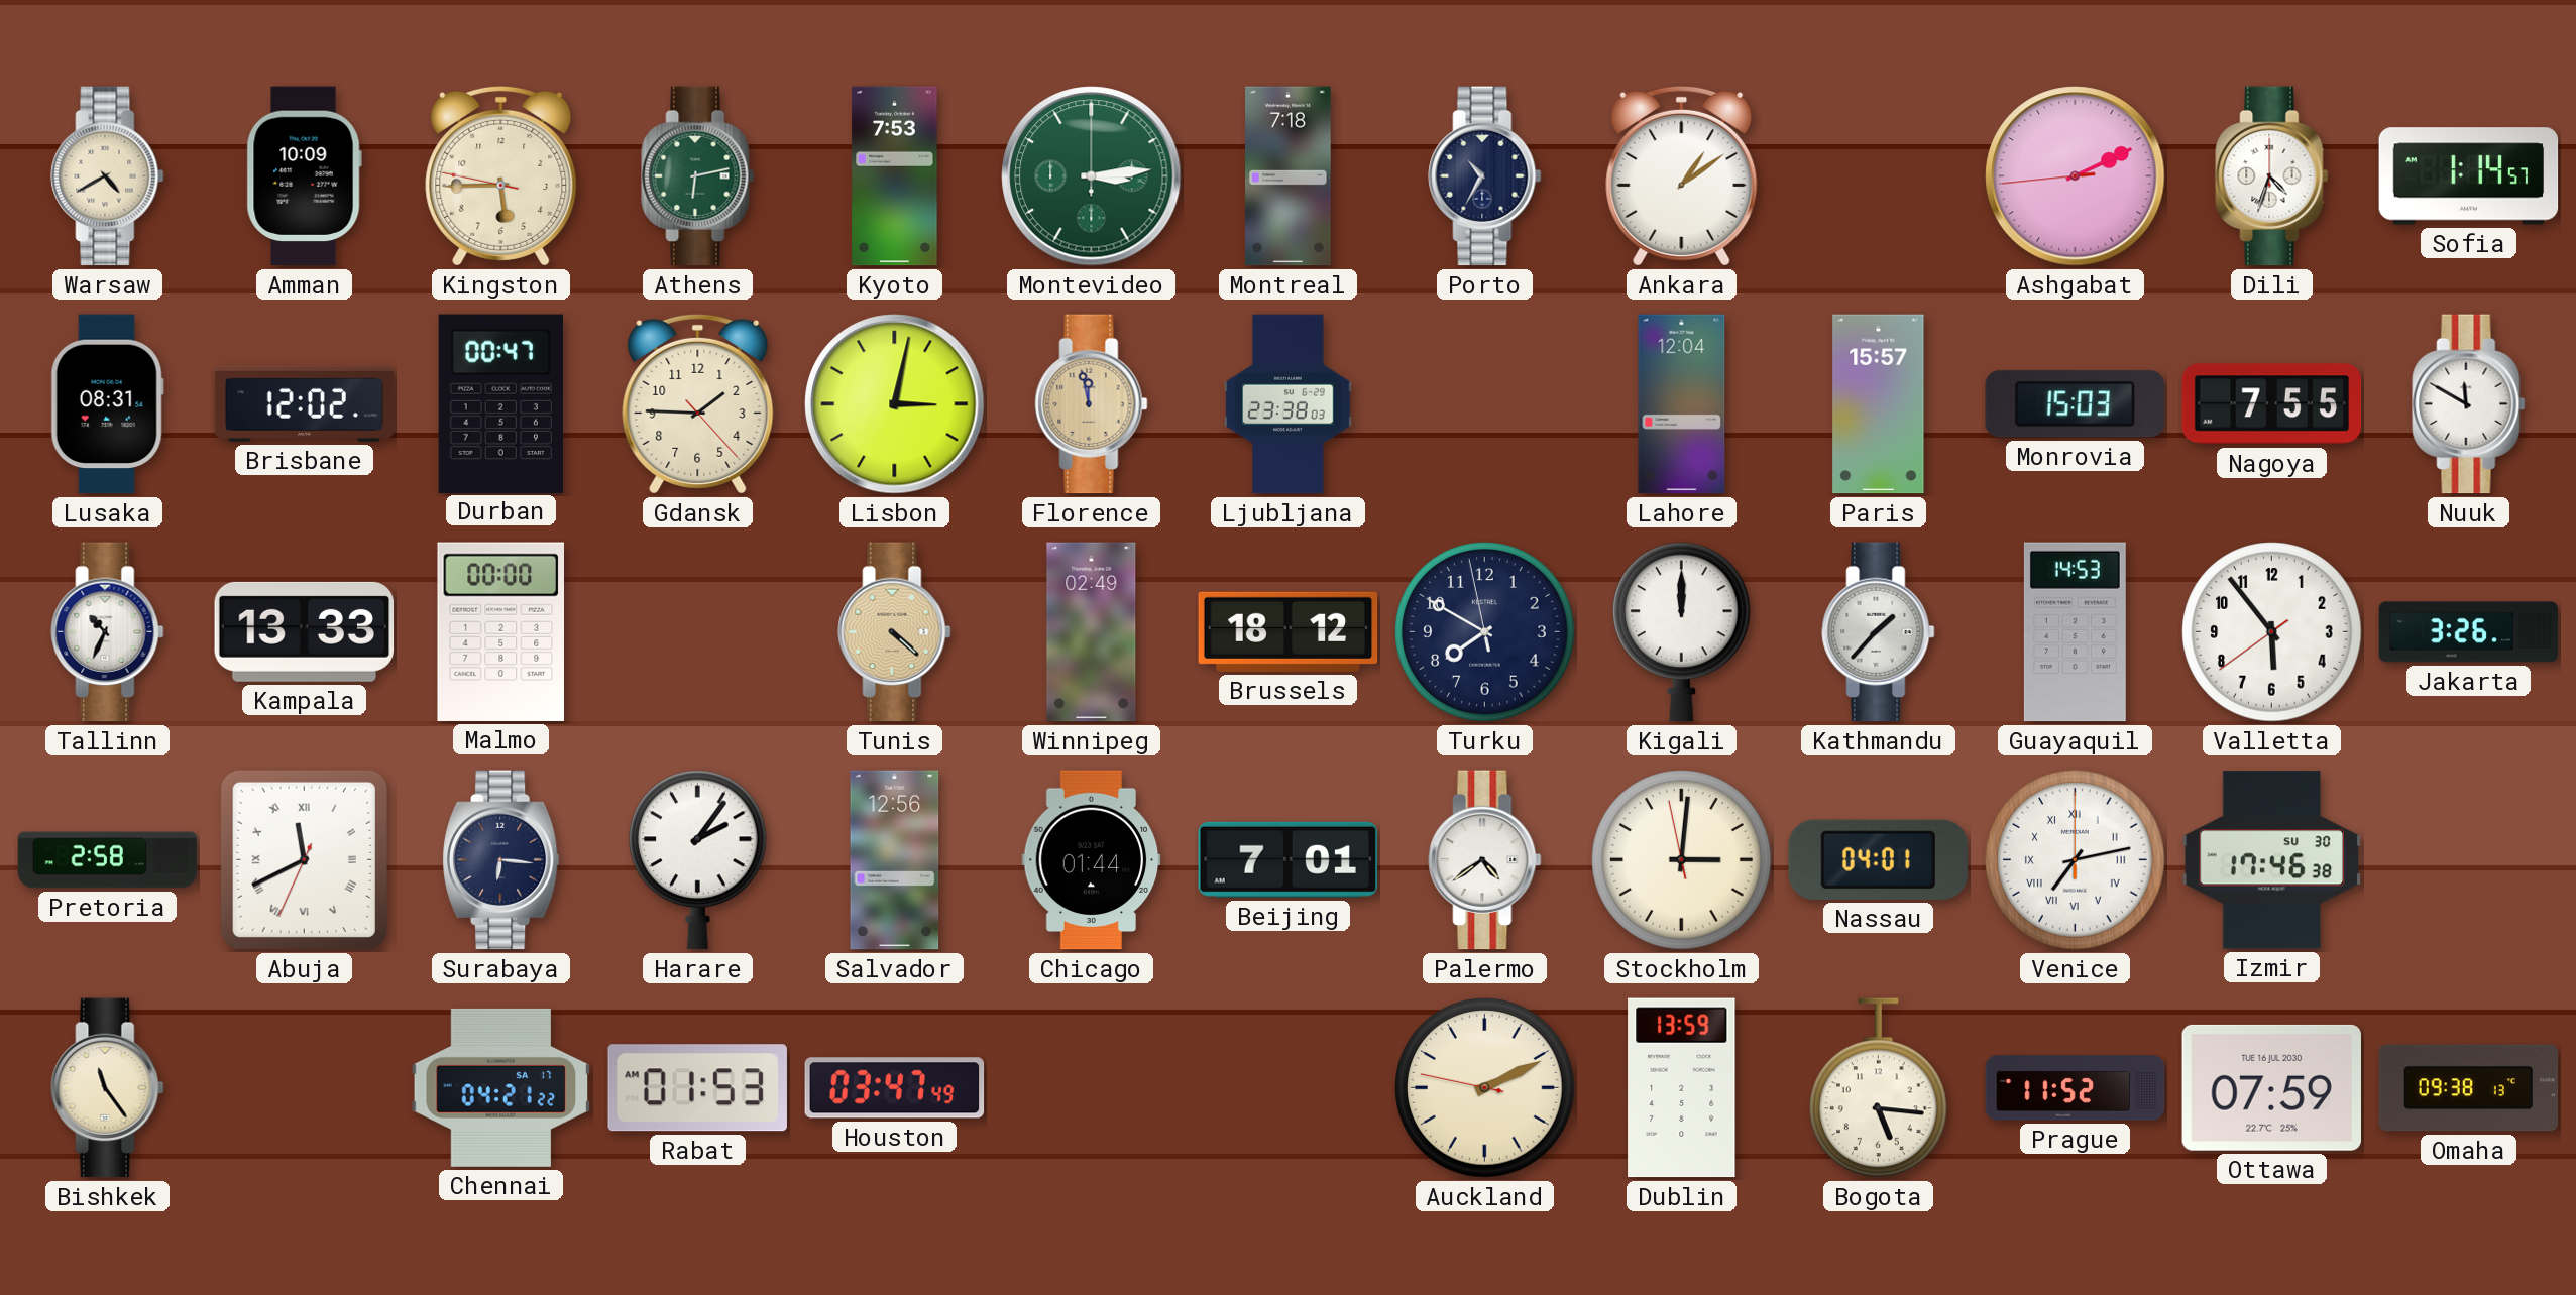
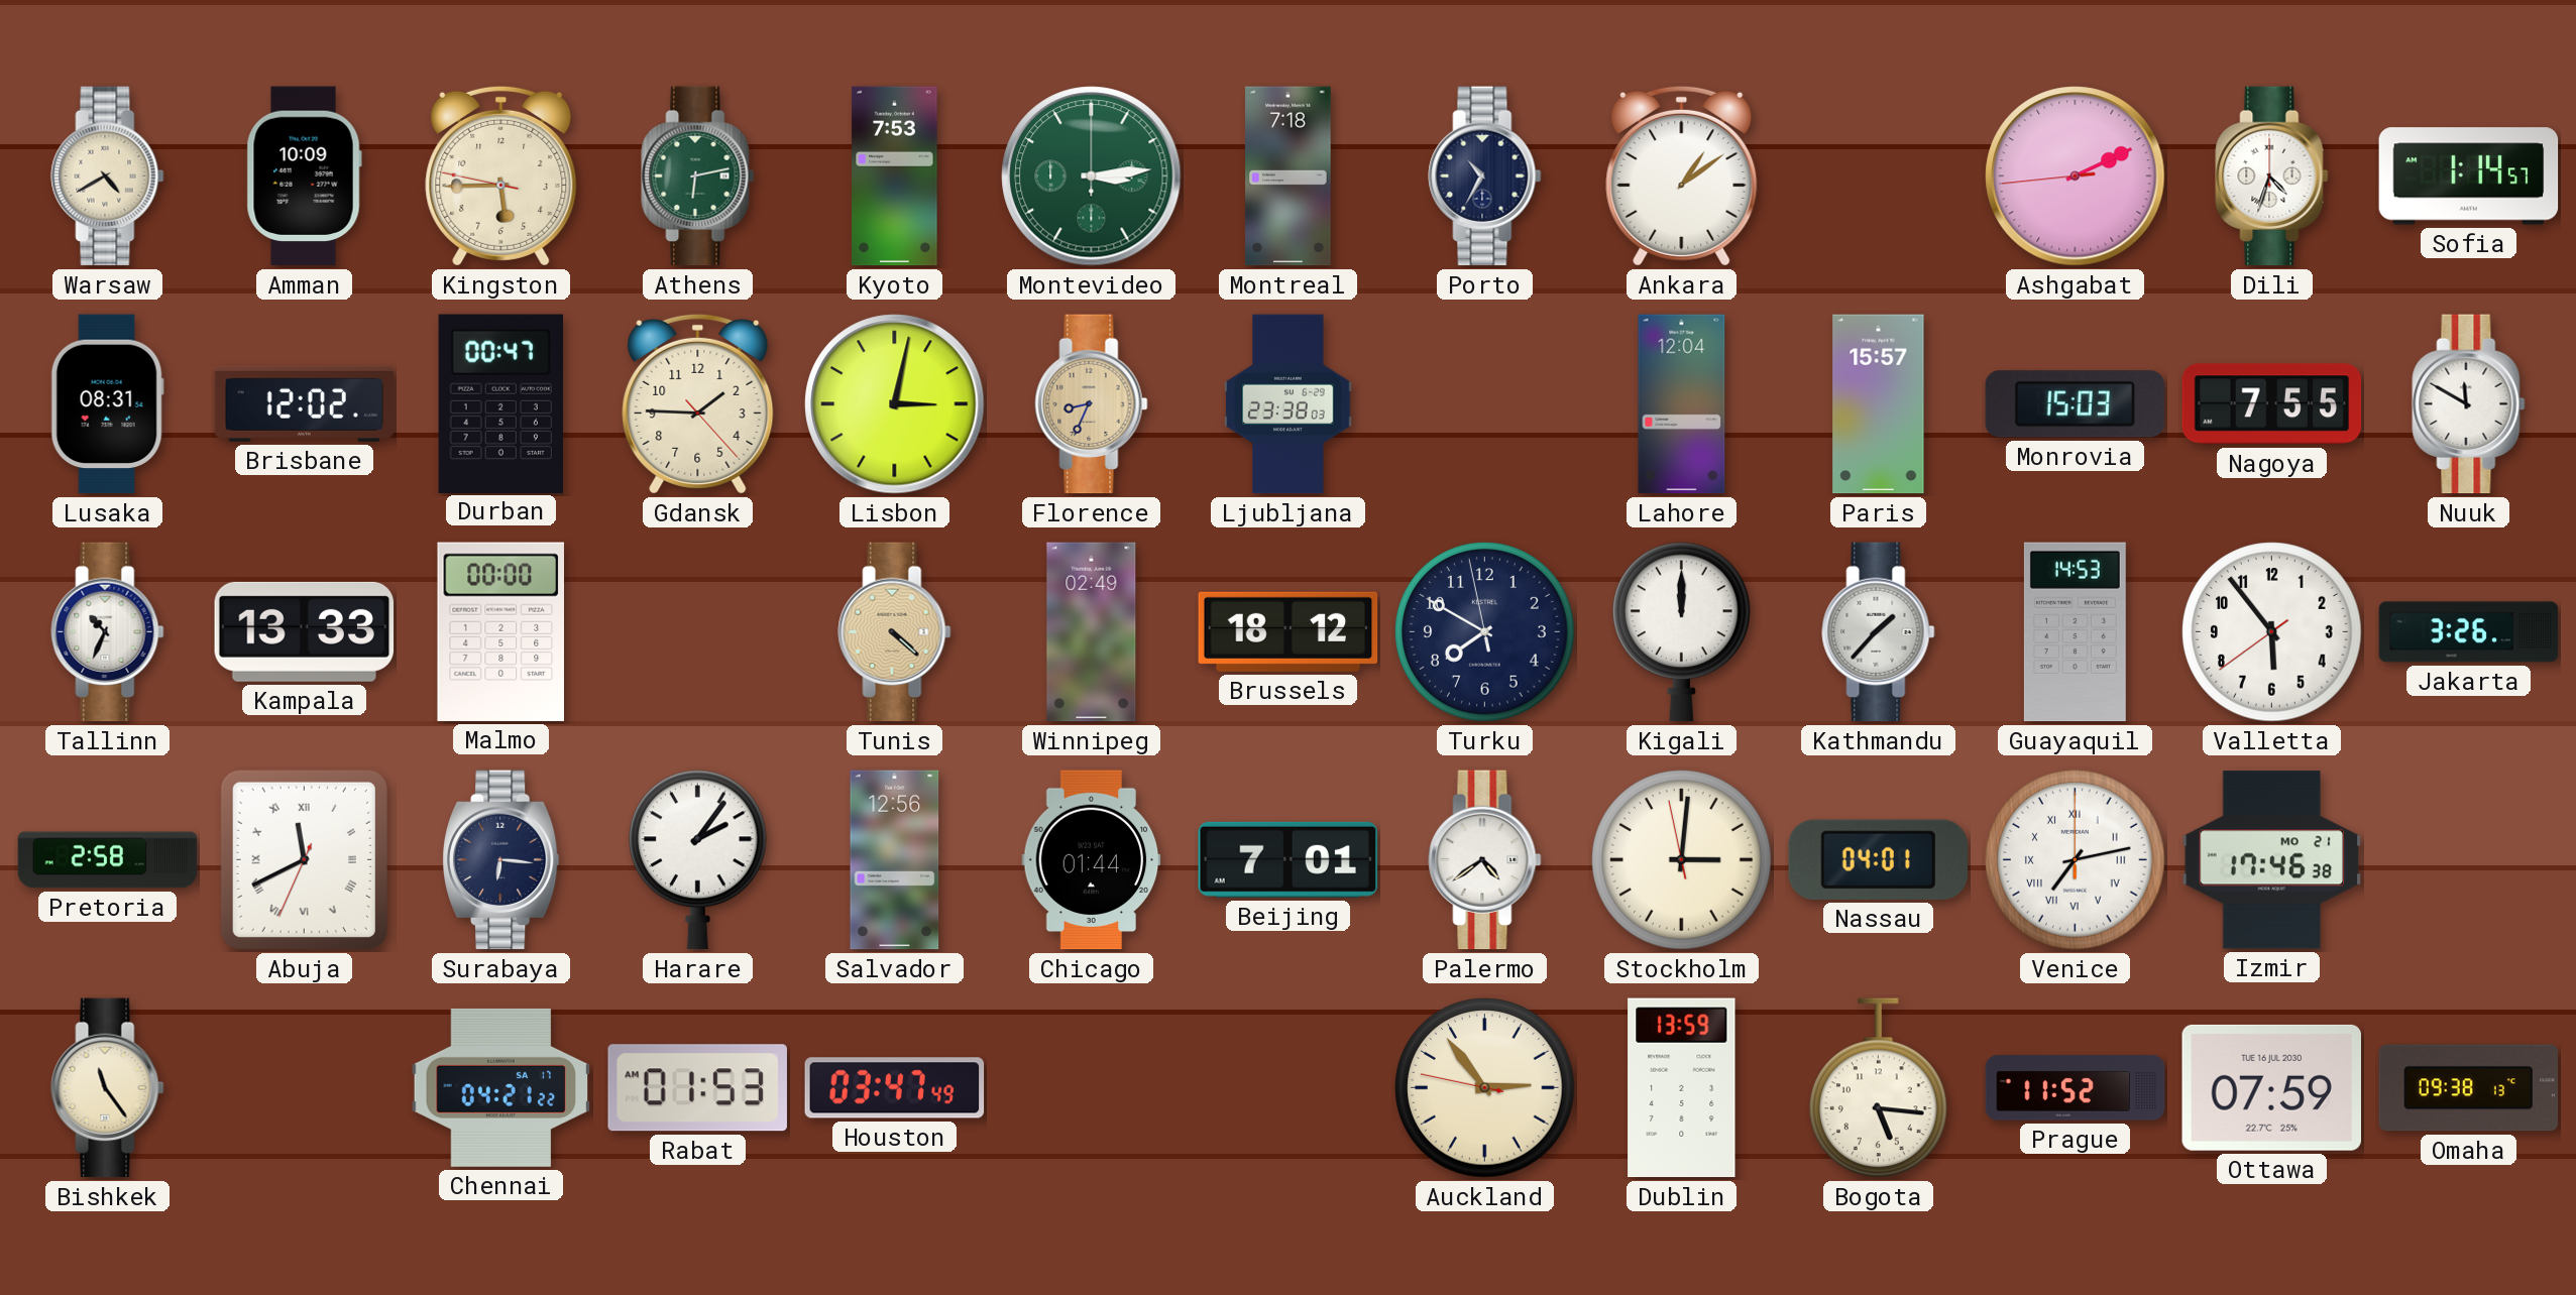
Florence: 11:58 -> 8:34
Izmir date: SU 30 -> MO 21
Auckland: 2:10 -> 2:53
